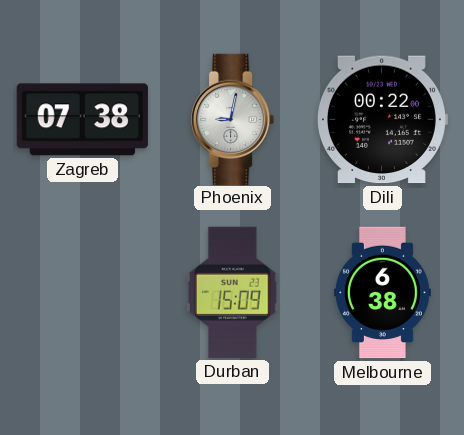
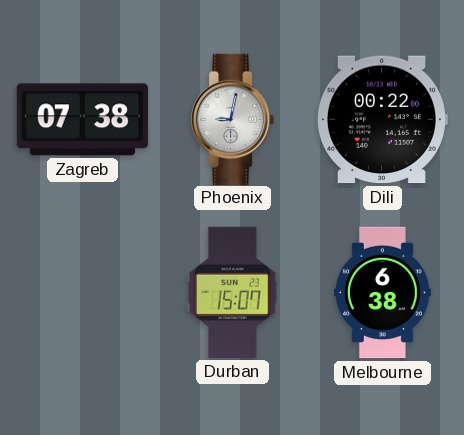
Durban: 15:09 -> 15:07
